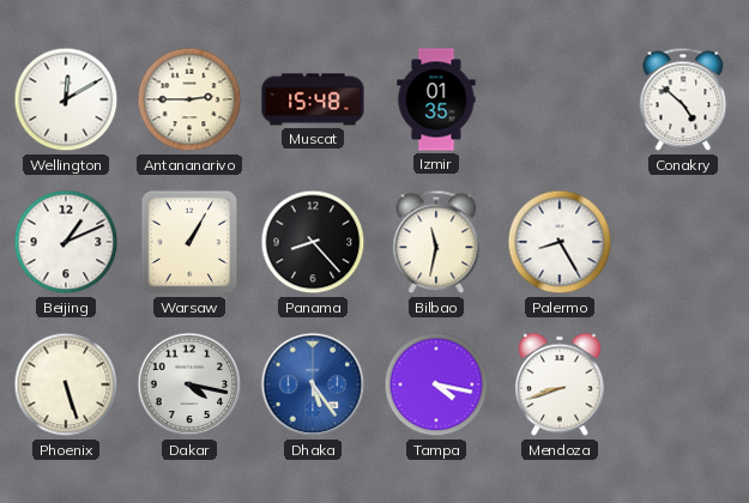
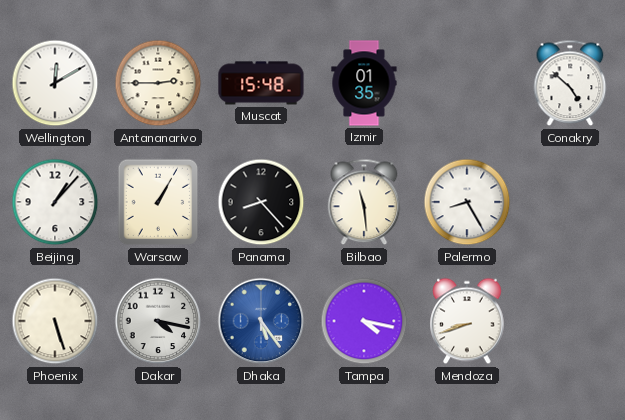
Beijing: 1:11 -> 1:07
Bilbao: 11:32 -> 11:29
